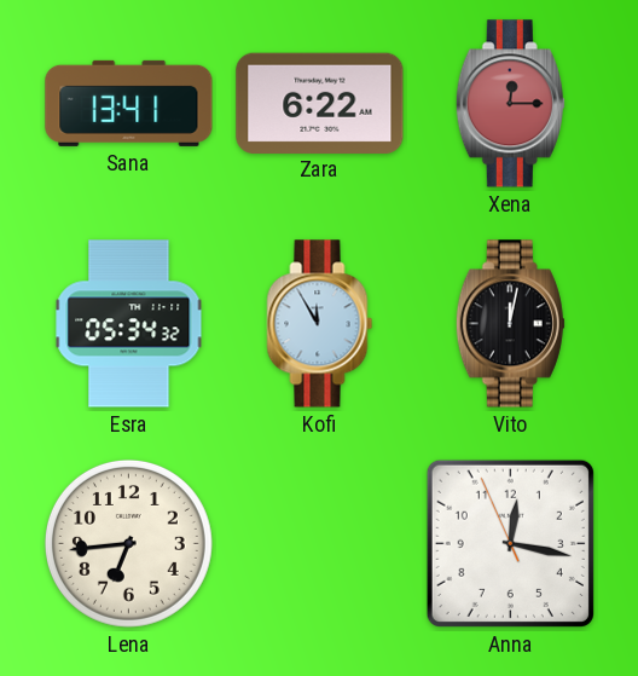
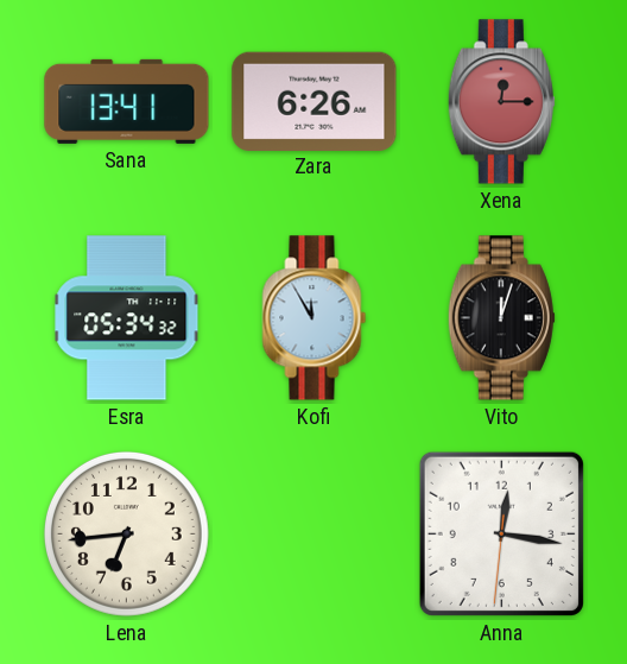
Zara: 6:22 -> 6:26
Vito: 12:02 -> 12:03
Anna: 12:16:56 -> 12:16:31
